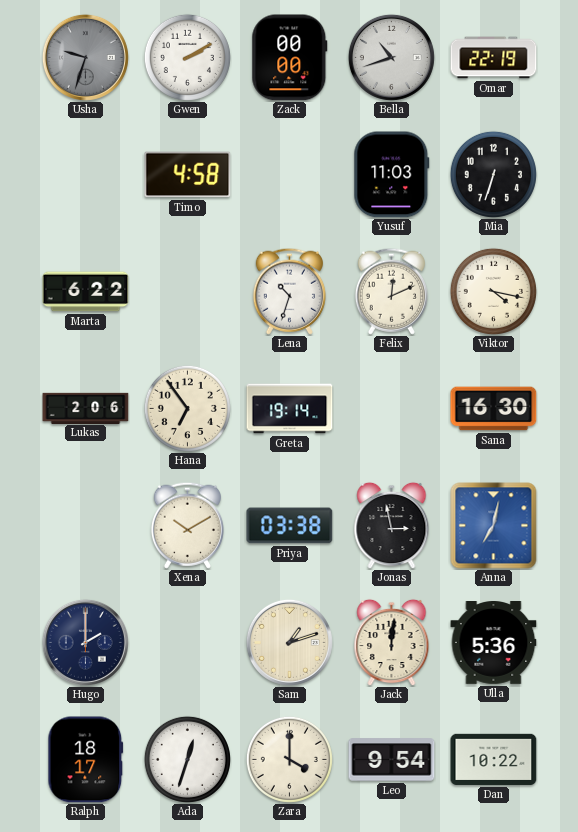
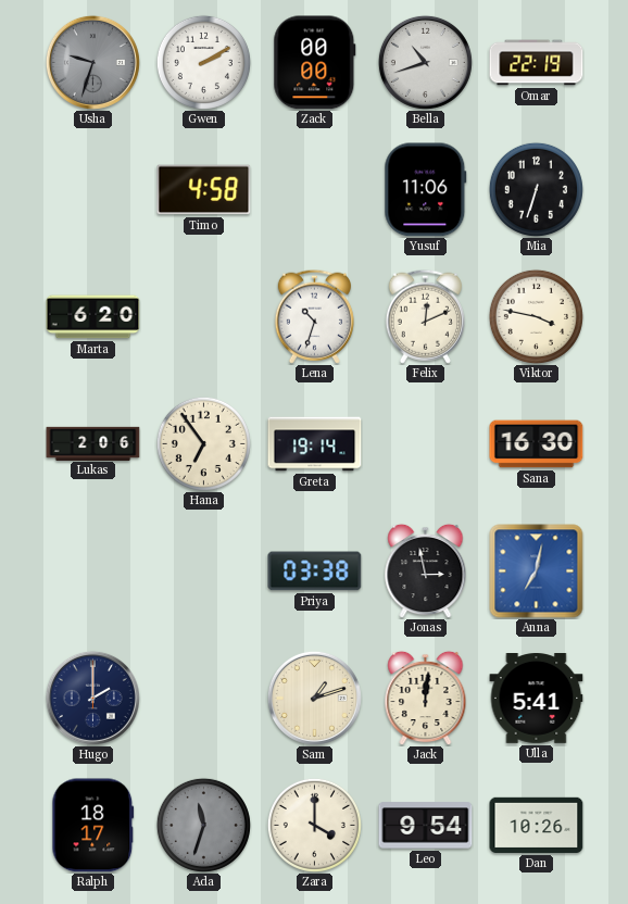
Yusuf: 11:03 -> 11:06
Marta: 6:22 -> 6:20
Viktor: 4:17 -> 3:47
Xena: 10:10 -> none
Ulla: 5:36 -> 5:41
Ada: 12:33 -> 11:33
Ada dial: white -> grey
Dan: 10:22 -> 10:26
